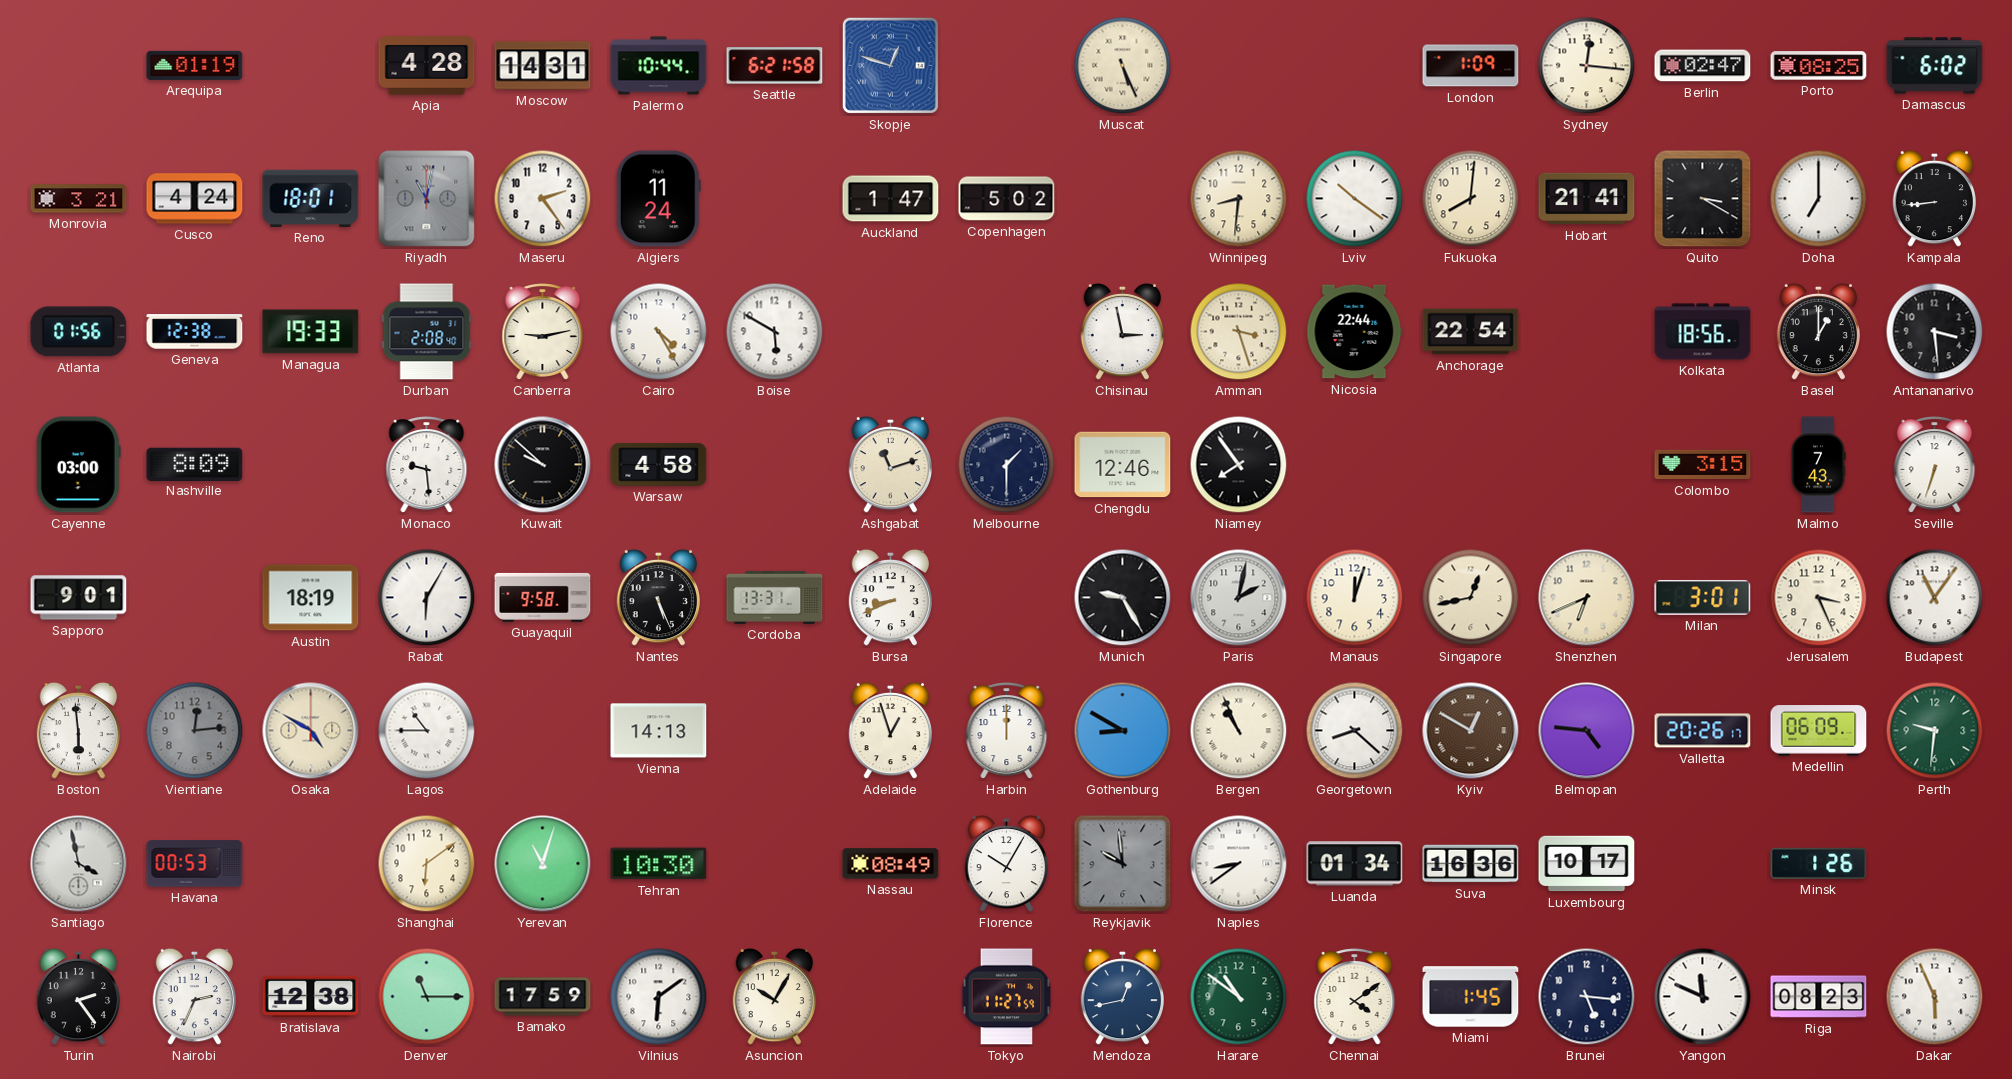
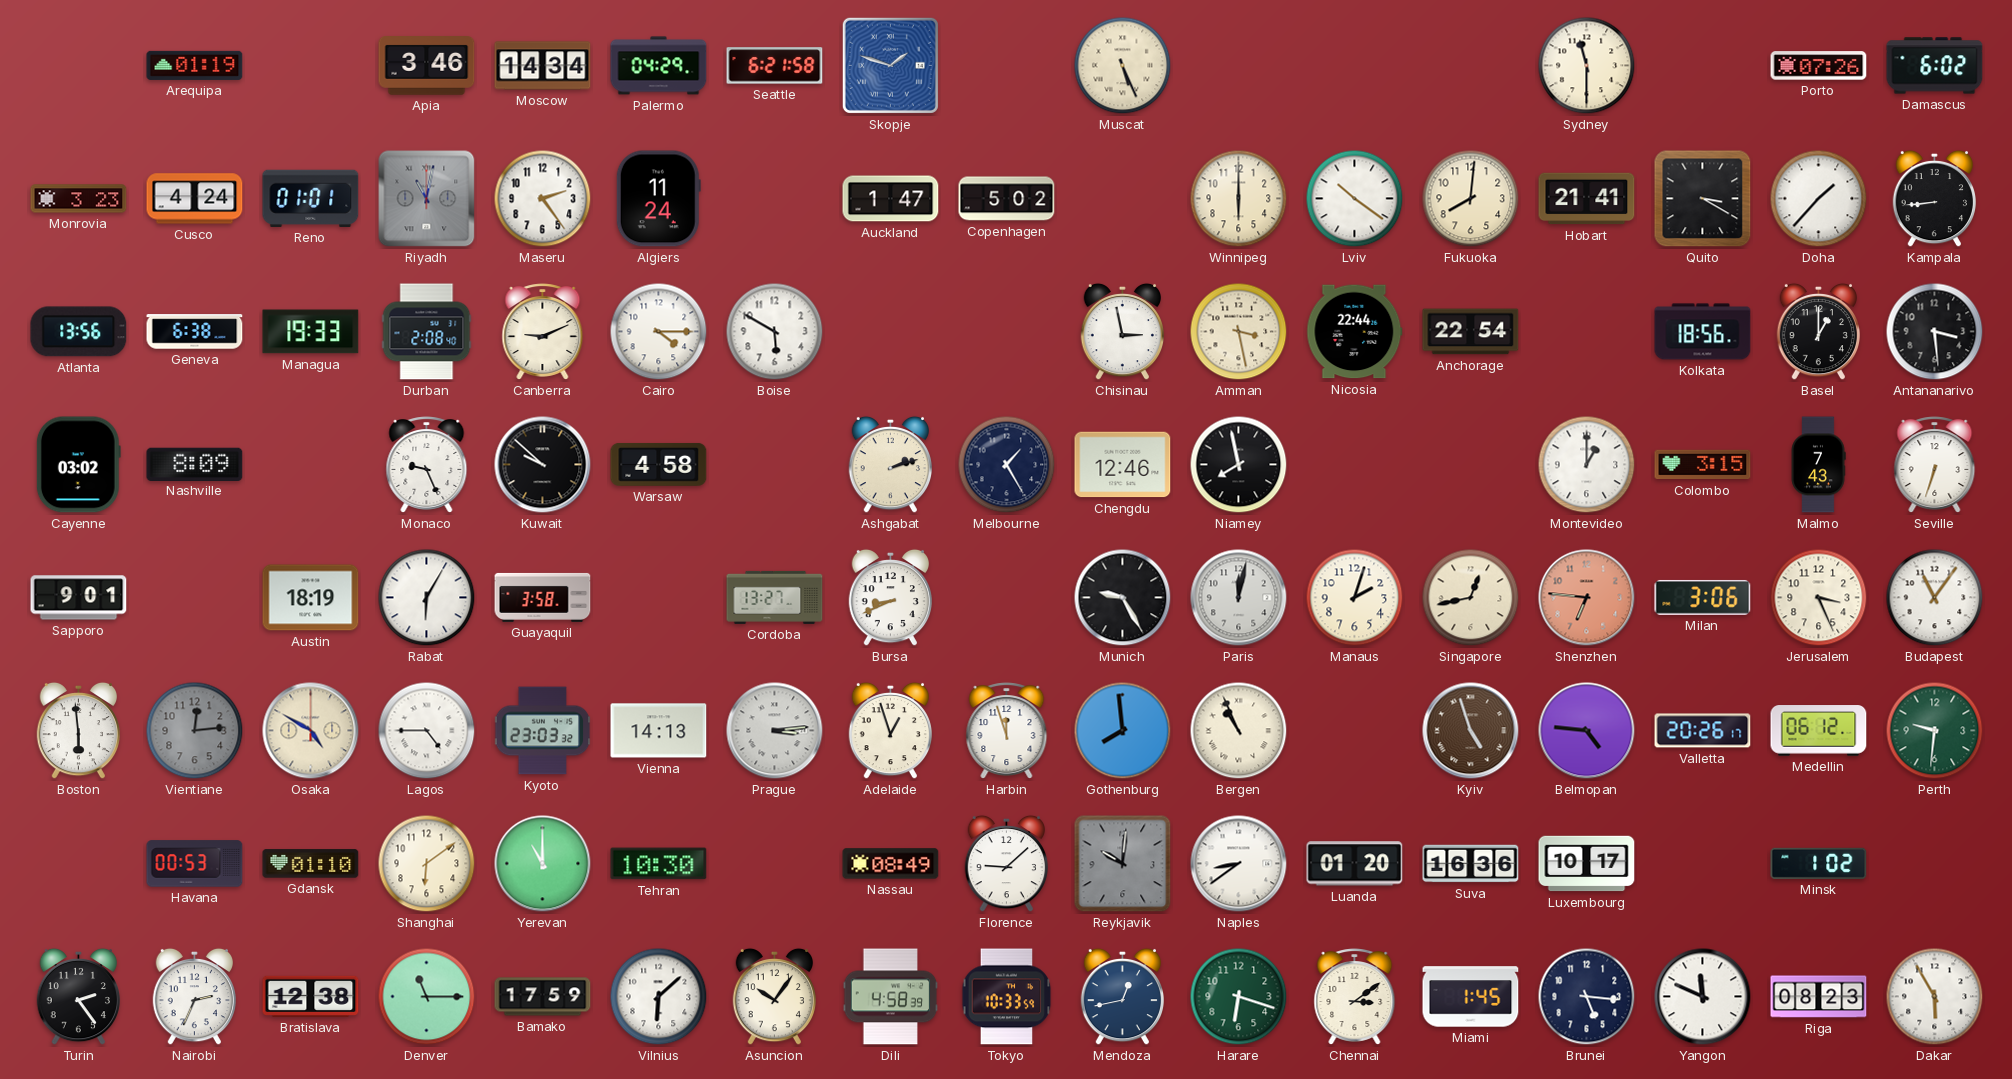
Apia: 4:28 -> 3:46
Moscow: 14:31 -> 14:34
Palermo: 10:44 -> 04:29
Skopje: 12:48 -> 1:48
London: 1:09 -> none
Sydney: 12:16 -> 11:30
Berlin: 02:47 -> none
Porto: 08:25 -> 07:26
Monrovia: 3:21 -> 3:23
Reno: 18:01 -> 01:01
Winnipeg: 8:31 -> 6:00
Doha: 7:00 -> 1:37
Atlanta: 01:56 -> 13:56
Geneva: 12:38 -> 6:38
Canberra: 9:13 -> 9:11
Cairo: 4:25 -> 4:15
Amman: 3:27 -> 3:28
Cayenne: 03:00 -> 03:02
Monaco: 9:29 -> 9:26
Ashgabat: 11:12 -> 2:12
Melbourne: 1:30 -> 1:25
Niamey: 7:54 -> 7:58
Montevideo: none -> 1:00
Guayaquil: 9:58 -> 3:58
Nantes: 5:26 -> none
Cordoba: 13:31 -> 13:27
Paris: 2:02 -> 12:02
Manaus: 12:03 -> 2:03
Shenzhen: 6:41 -> 6:46
Shenzhen dial: cream -> salmon
Milan: 3:01 -> 3:06
Lagos: 10:45 -> 4:45
Kyoto: none -> 23:03
Prague: none -> 3:14
Harbin: 12:00 -> 11:57
Gothenburg: 8:50 -> 7:59
Georgetown: 8:22 -> none
Kyiv: 12:50 -> 4:57
Medellin: 06:09 -> 06:12
Santiago: 3:58 -> none
Gdansk: none -> 01:10
Yerevan: 11:03 -> 11:00
Florence: 10:05 -> 9:08
Reykjavik: 9:59 -> 10:01
Luanda: 01:34 -> 01:20
Minsk: 1:26 -> 1:02
Vilnius: 6:09 -> 6:08
Asuncion: 10:05 -> 10:06
Dili: none -> 4:58
Tokyo: 11:27 -> 10:33
Harare: 10:51 -> 6:18
Chennai: 4:09 -> 3:09
Dakar: 5:56 -> 5:55
